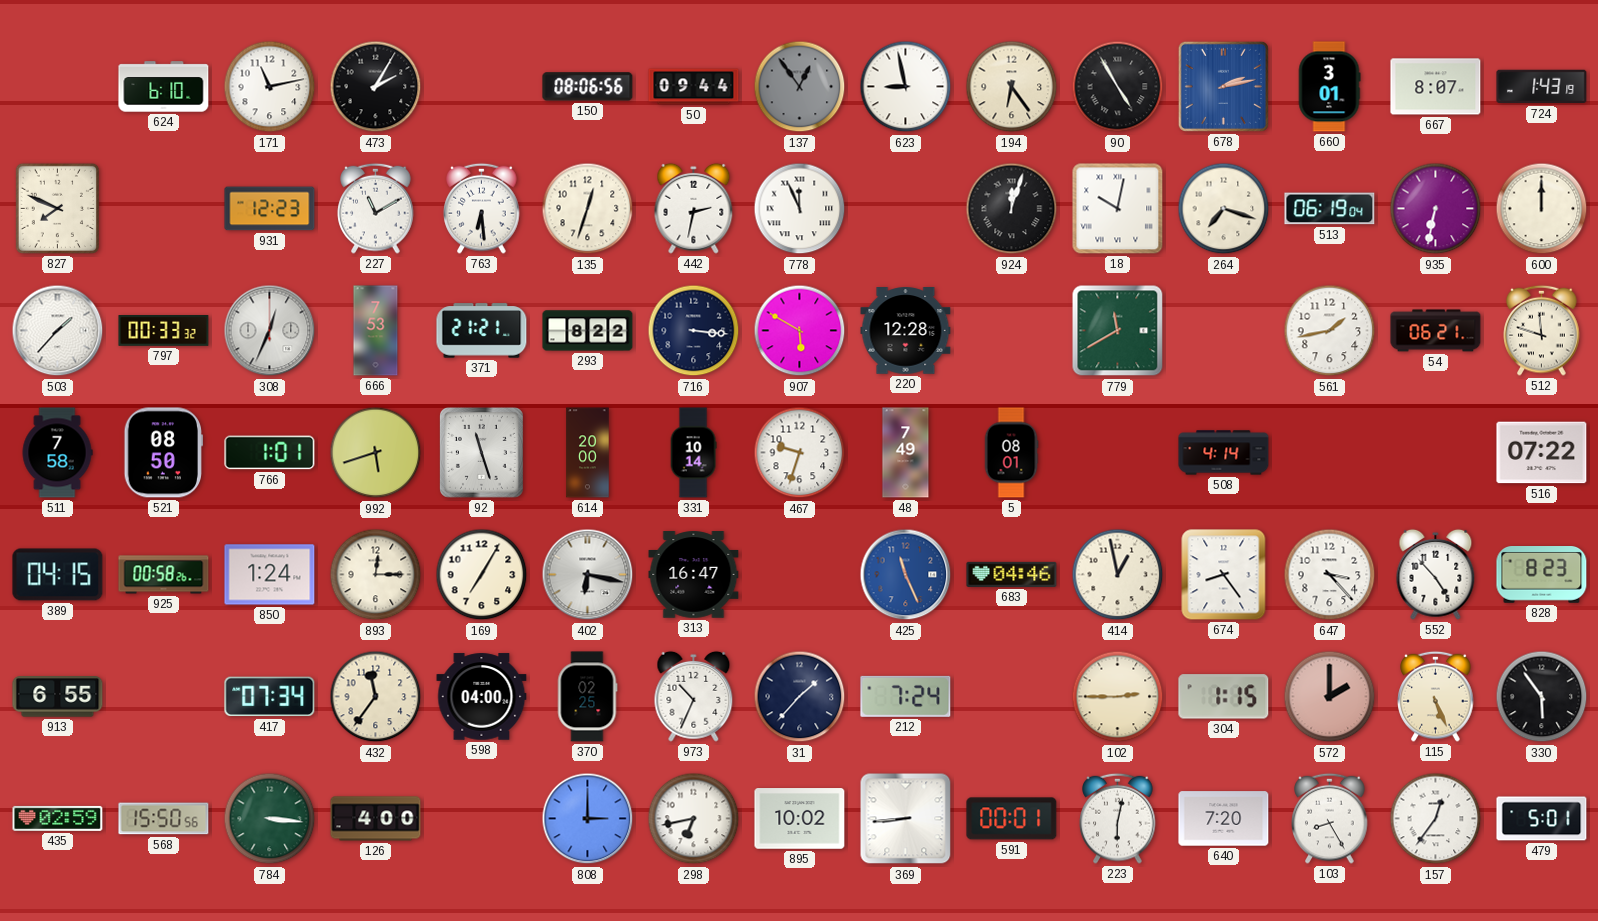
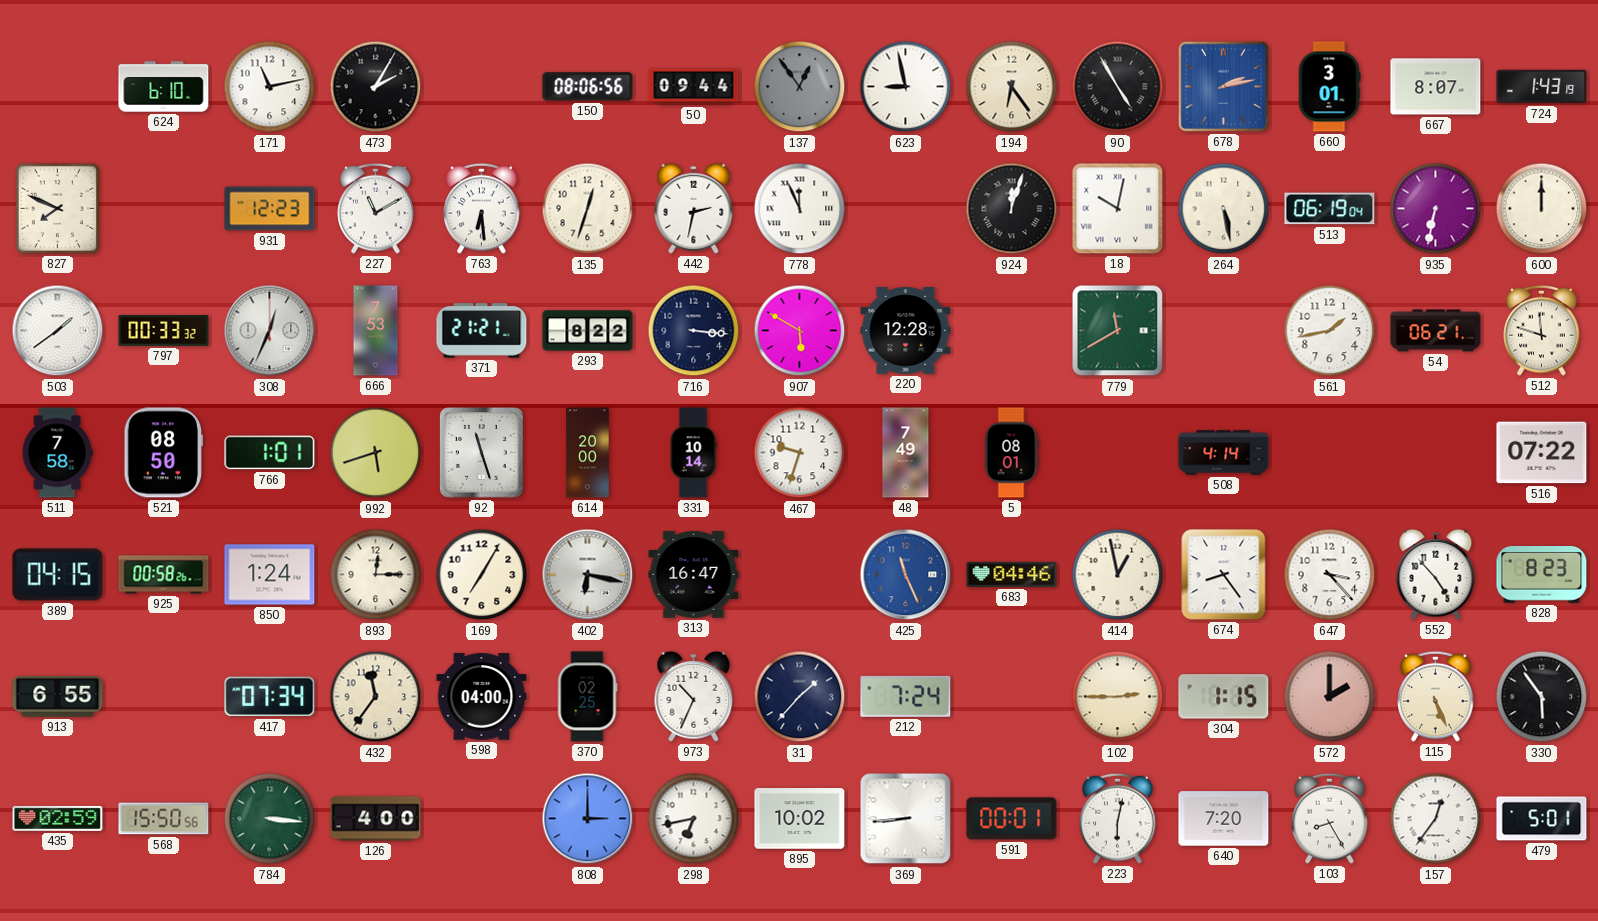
264: 7:18 -> 5:28
503: 1:37 -> 1:39
